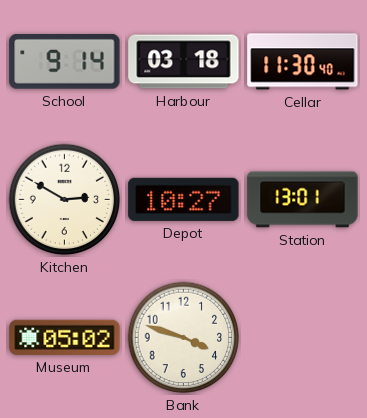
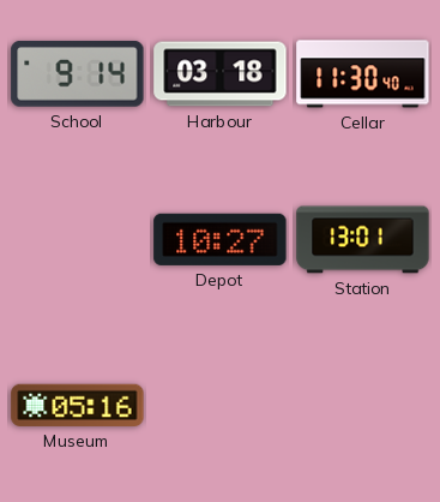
Kitchen: 2:50 -> none
Museum: 05:02 -> 05:16
Bank: 3:48 -> none
